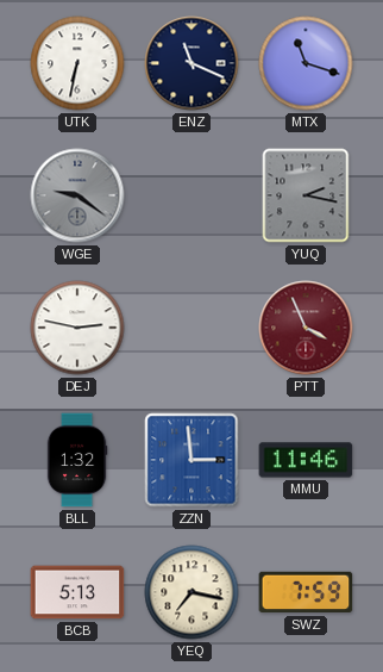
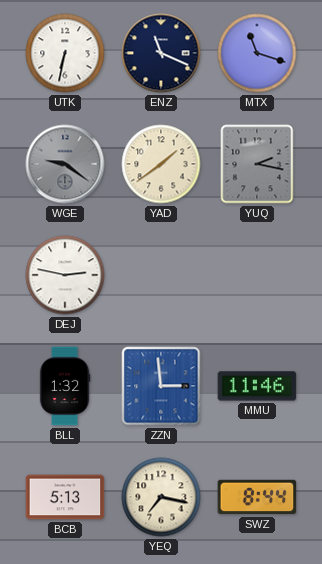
YAD: none -> 1:39
PTT: 3:56 -> none
SWZ: 7:59 -> 8:44
